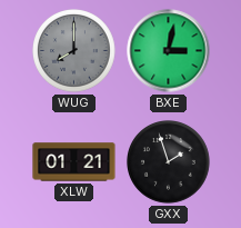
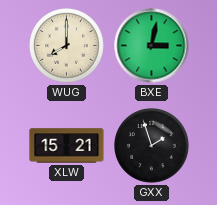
WUG dial: grey -> cream
XLW: 01:21 -> 15:21
